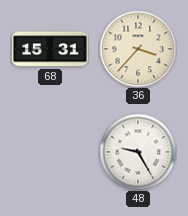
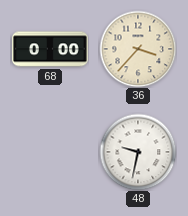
68: 15:31 -> 0:00
48: 9:25 -> 9:32
